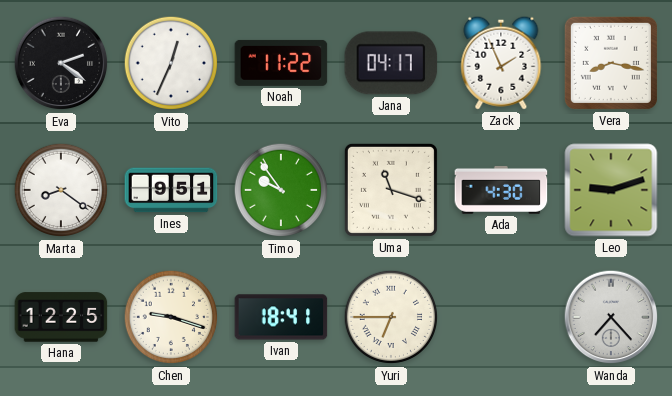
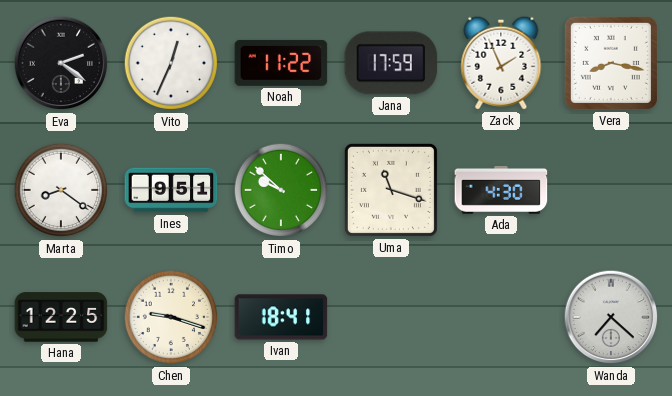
Jana: 04:17 -> 17:59
Timo: 9:54 -> 9:52
Leo: 9:12 -> none
Yuri: 6:45 -> none
Wanda: 7:23 -> 7:22
